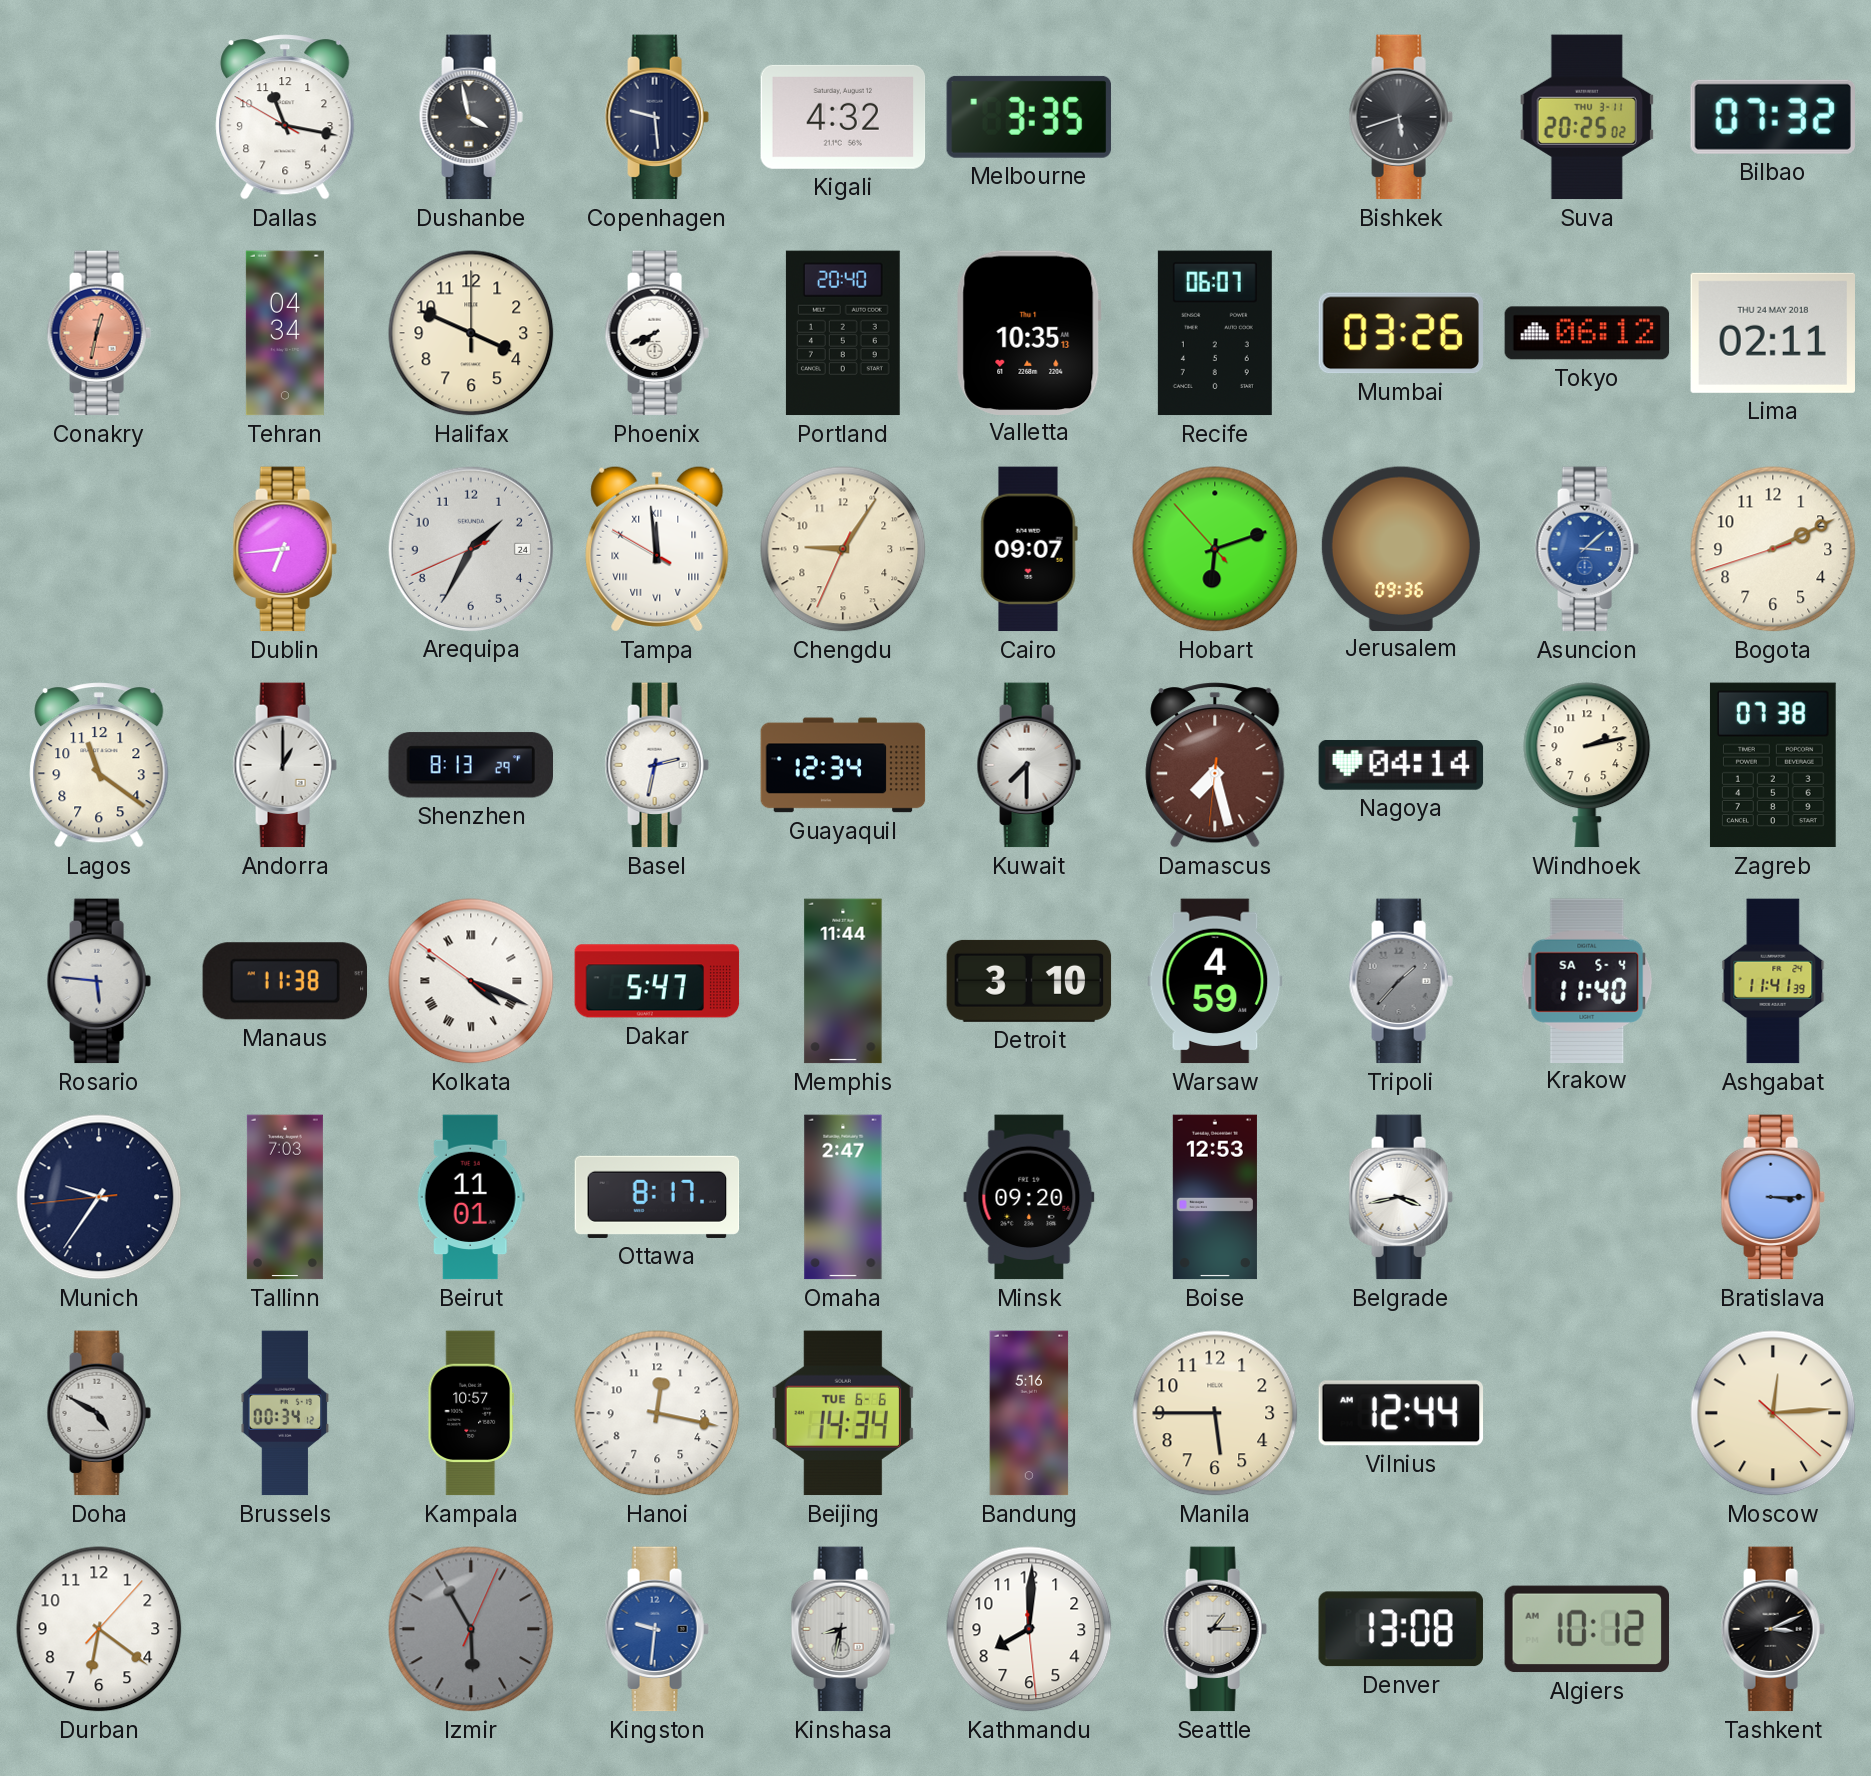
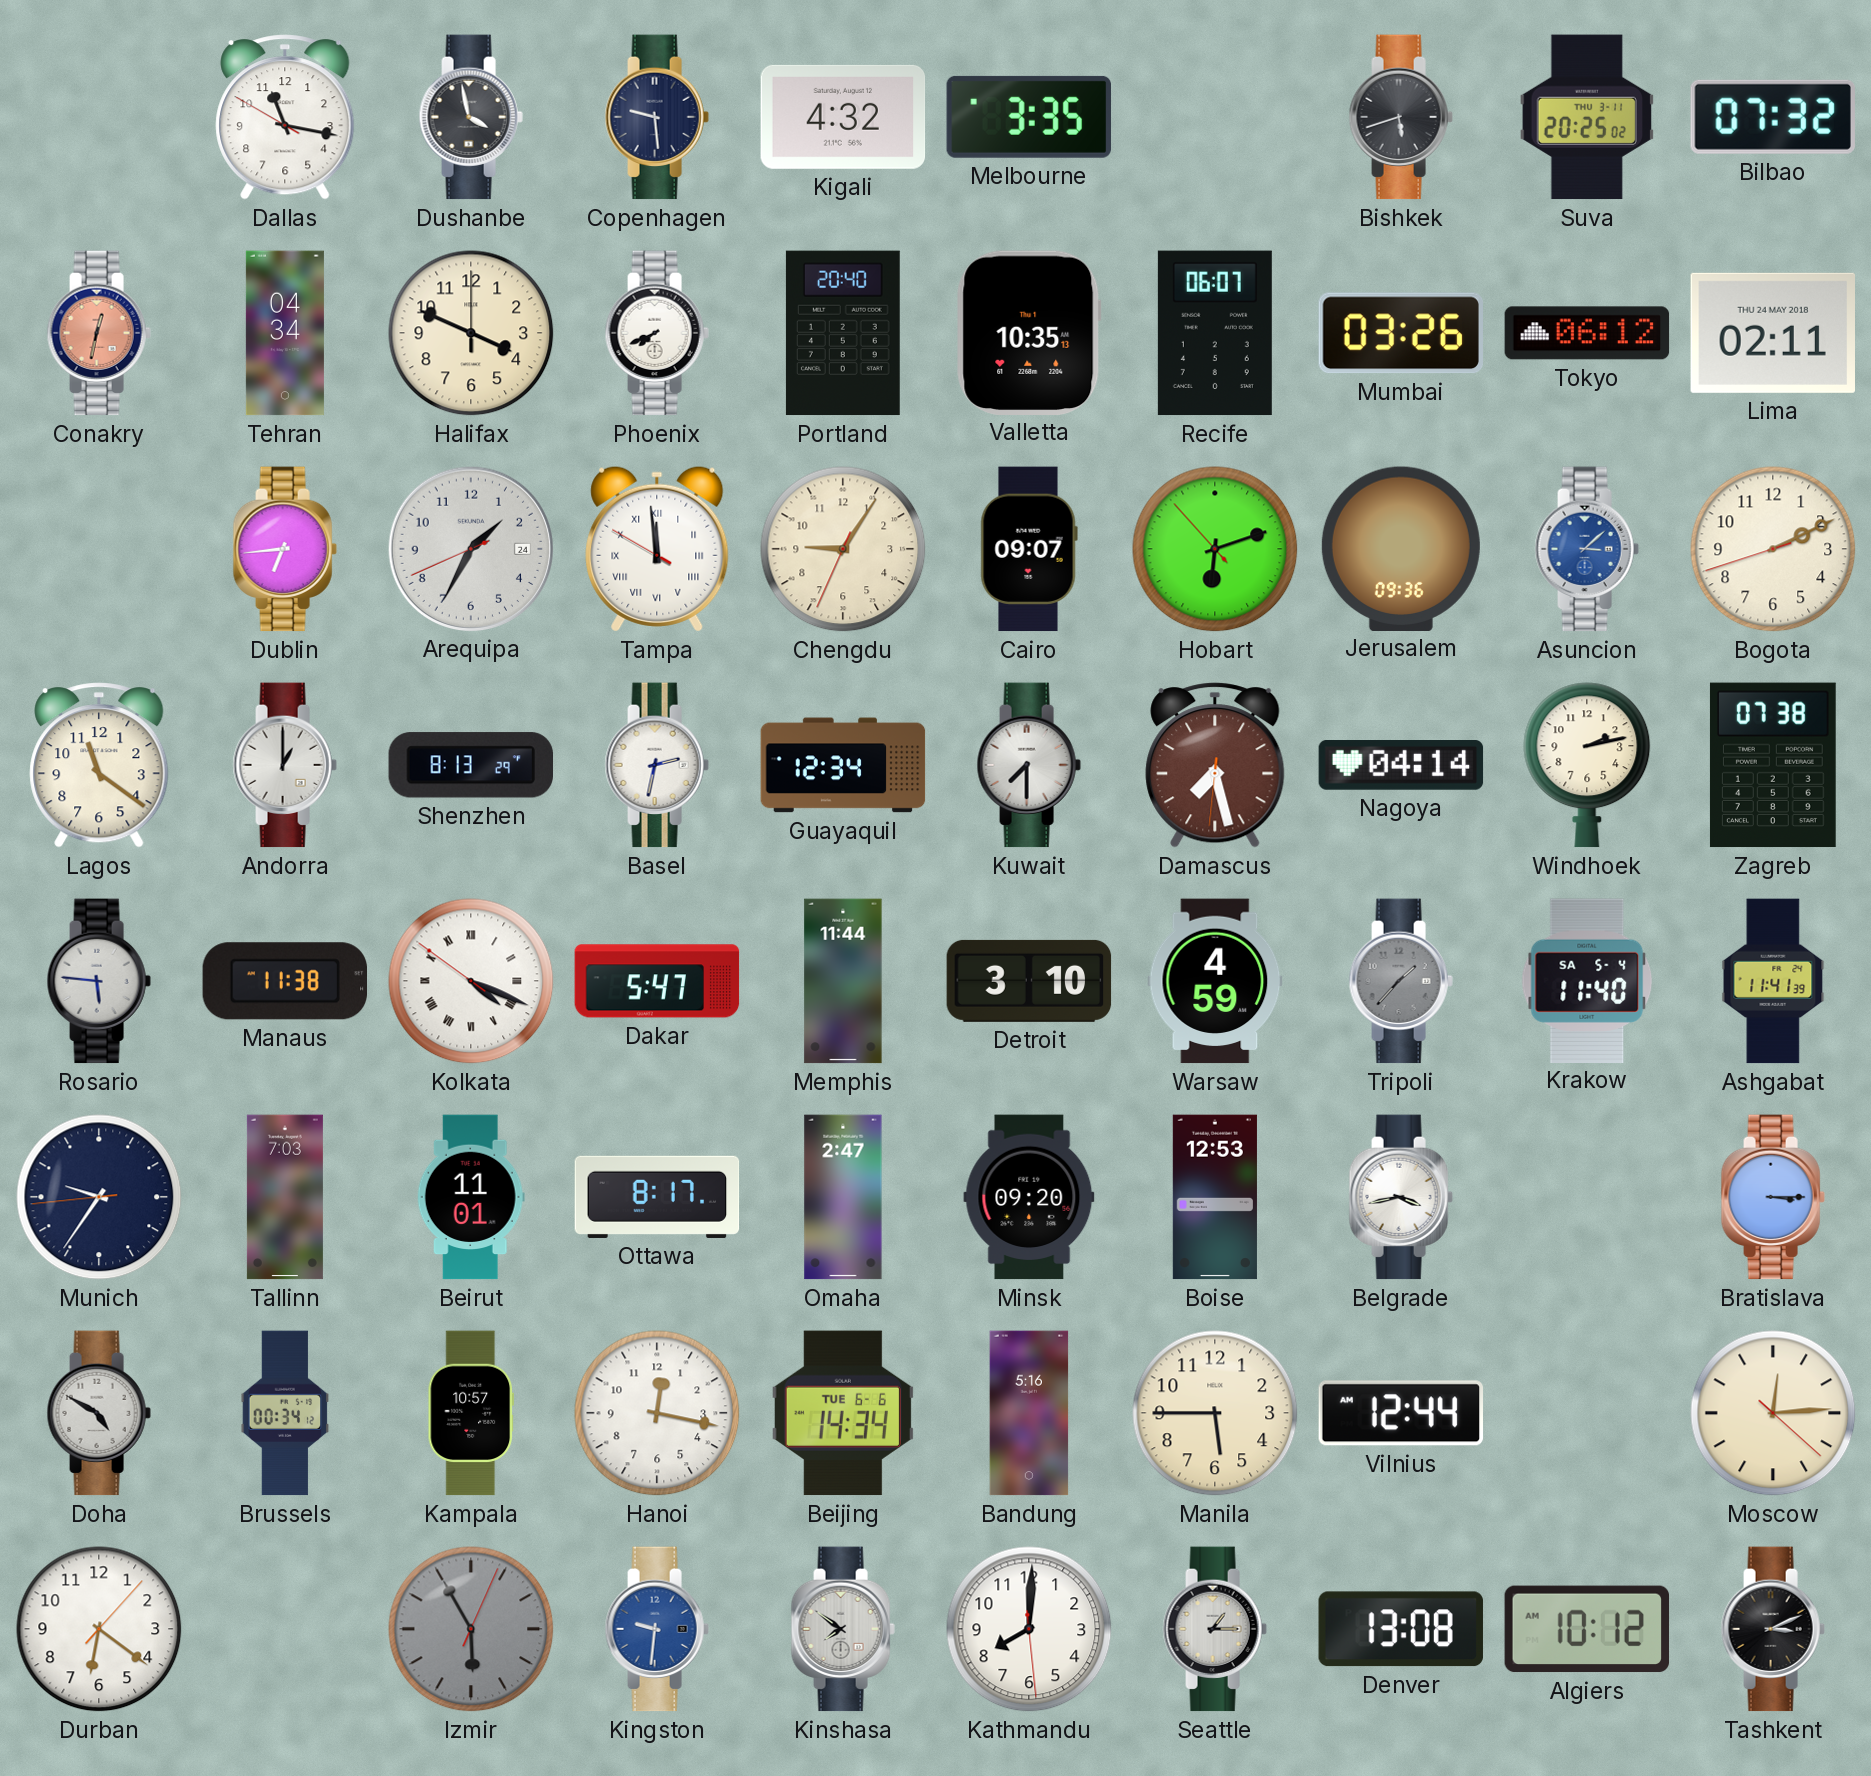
Kinshasa: 8:32 -> 7:51
